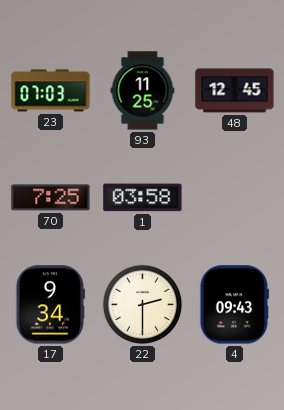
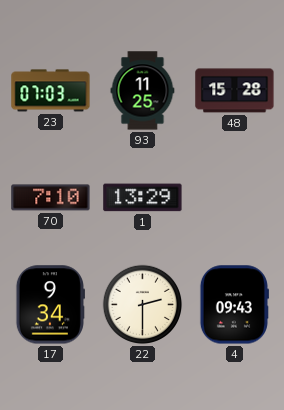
48: 12:45 -> 15:28
70: 7:25 -> 7:10
1: 03:58 -> 13:29
